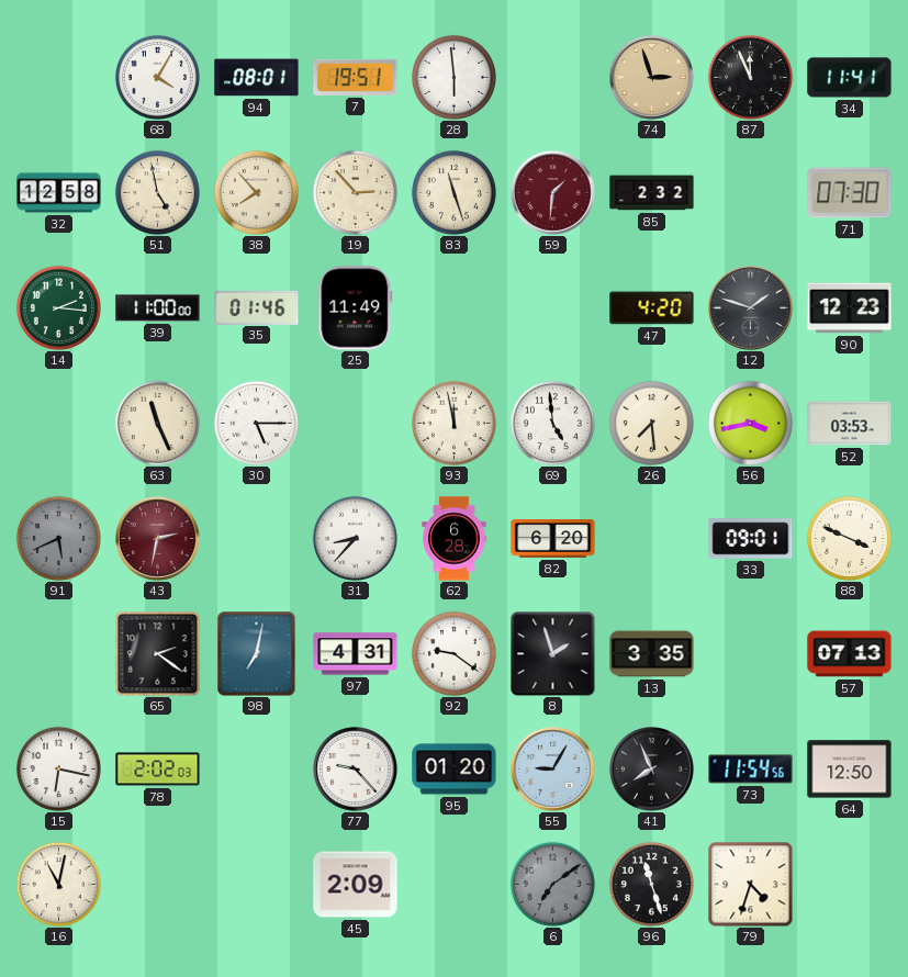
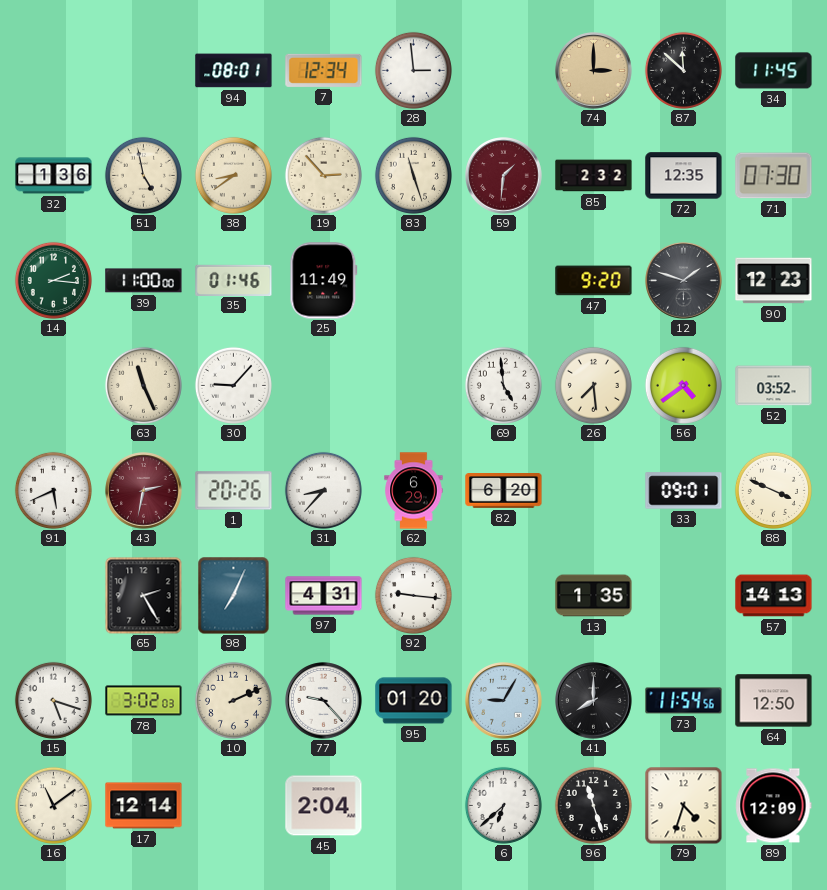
68: 4:05 -> none
7: 19:51 -> 12:34
28: 5:59 -> 2:59
74: 2:57 -> 3:00
87: 11:56 -> 11:52
34: 11:41 -> 11:45
32: 12:58 -> 1:36
38: 7:53 -> 8:39
72: none -> 12:35
47: 4:20 -> 9:20
30: 5:15 -> 9:07
93: 11:58 -> none
56: 3:43 -> 4:39
52: 03:53 -> 03:52
91 dial: grey -> white
1: none -> 20:26
62: 6:28 -> 6:29
65: 2:21 -> 2:25
98: 7:02 -> 7:04
92: 9:21 -> 9:16
8: 1:57 -> none
13: 3:35 -> 1:35
57: 07:13 -> 14:13
15: 6:17 -> 5:18
78: 2:02 -> 3:02
10: none -> 2:11
41: 7:56 -> 8:00
16: 11:02 -> 11:09
17: none -> 12:14
45: 2:09 -> 2:04
6: 7:09 -> 6:38
6 dial: grey -> white
89: none -> 12:09
